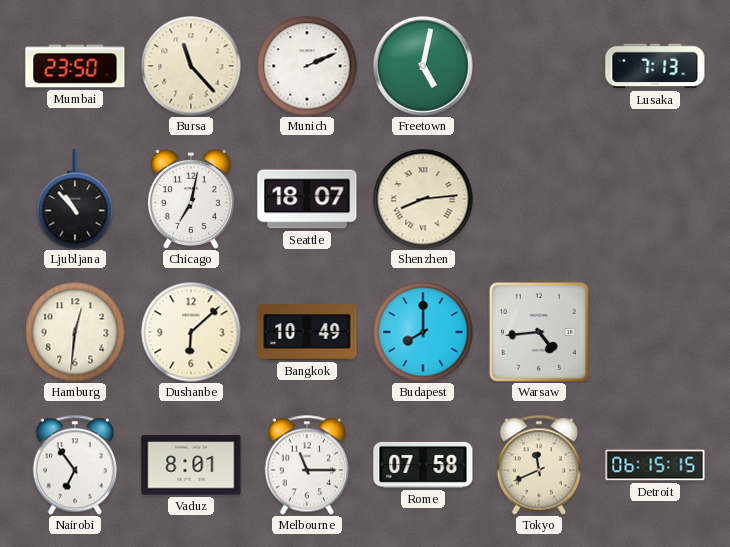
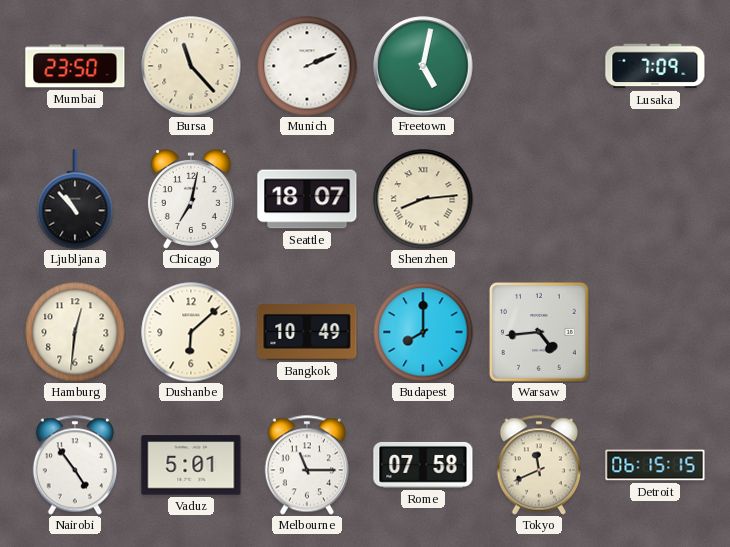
Lusaka: 7:13 -> 7:09
Nairobi: 6:54 -> 4:54
Vaduz: 8:01 -> 5:01
